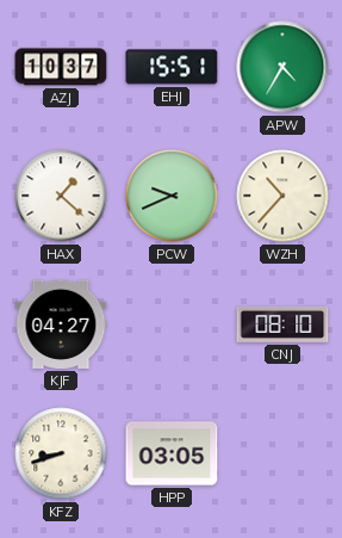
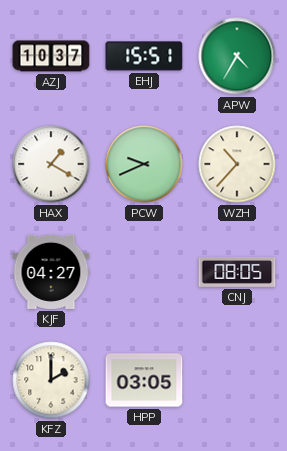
HAX: 1:22 -> 1:20
CNJ: 08:10 -> 08:05
KFZ: 8:42 -> 2:00
